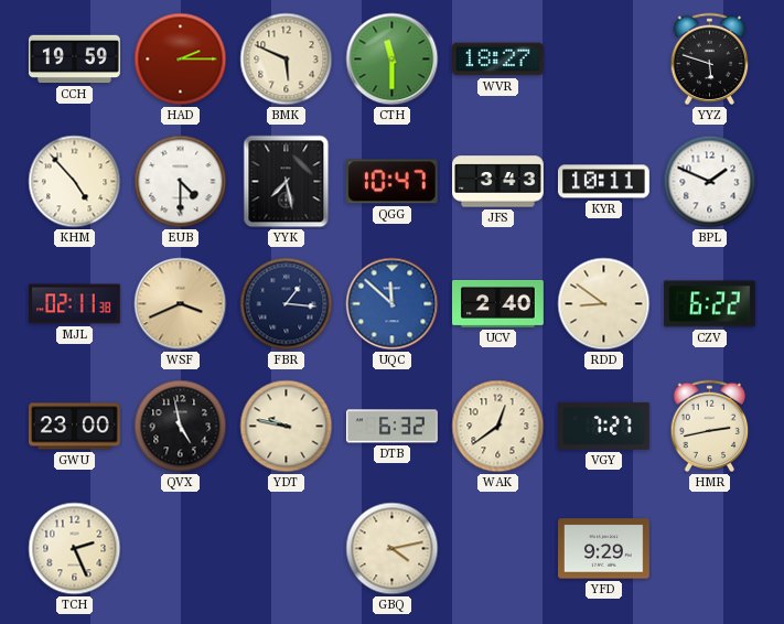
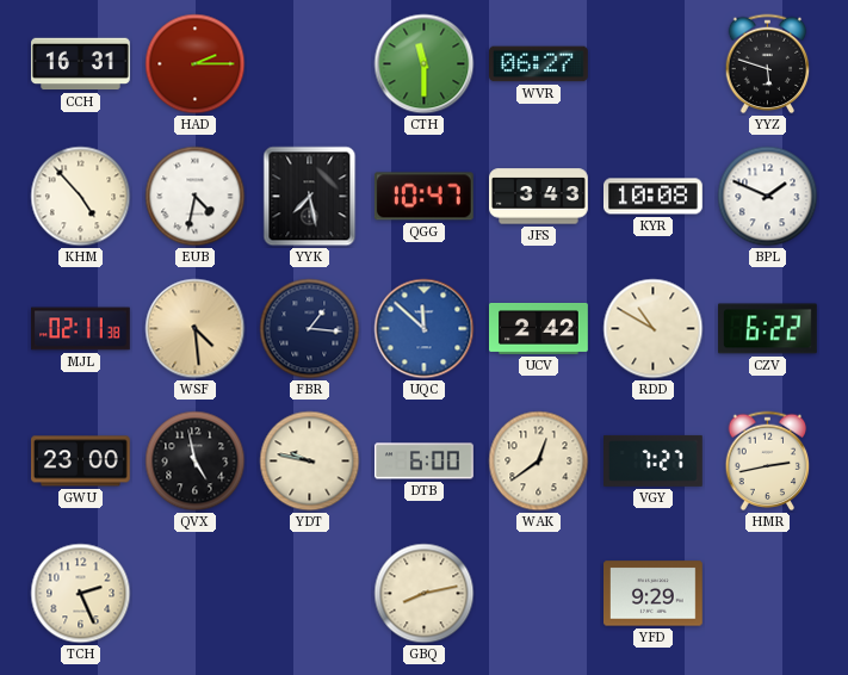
CCH: 19:59 -> 16:31
BMK: 5:49 -> none
WVR: 18:27 -> 06:27
EUB: 4:30 -> 4:32
KYR: 10:11 -> 10:08
WSF: 3:41 -> 4:29
UCV: 2:40 -> 2:42
RDD: 8:51 -> 10:50
DTB: 6:32 -> 6:00
GBQ: 4:13 -> 8:13
